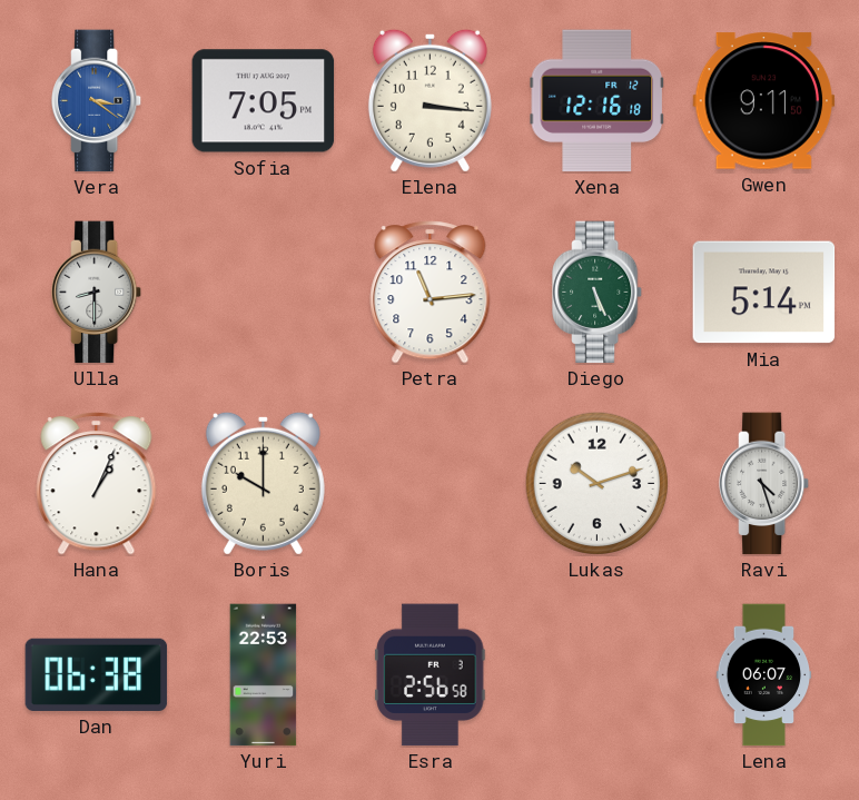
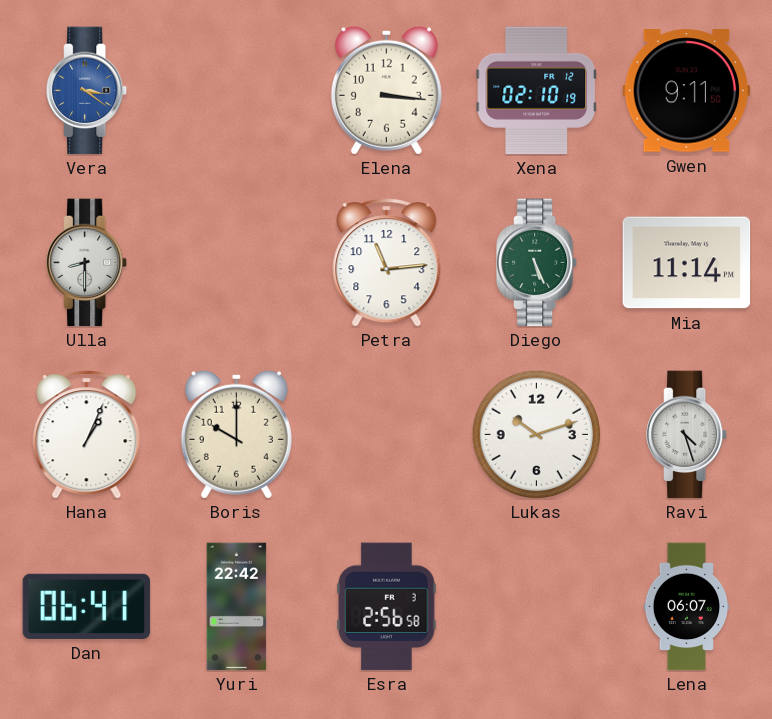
Sofia: 7:05 -> none
Xena: 12:16 -> 02:10
Mia: 5:14 -> 11:14
Dan: 06:38 -> 06:41
Yuri: 22:53 -> 22:42
